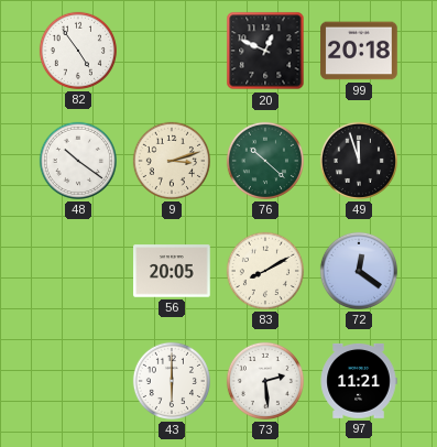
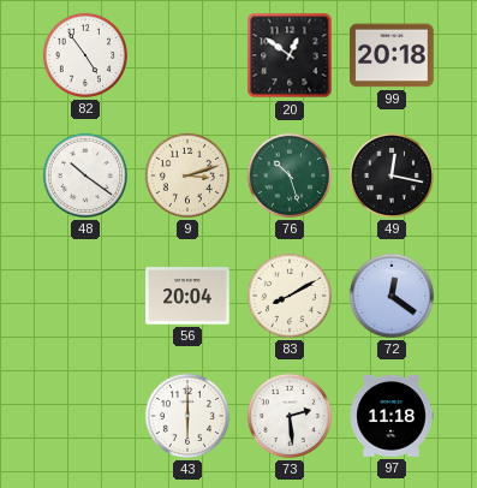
20: 12:49 -> 12:51
76: 10:22 -> 10:27
49: 11:57 -> 12:17
56: 20:05 -> 20:04
97: 11:21 -> 11:18
